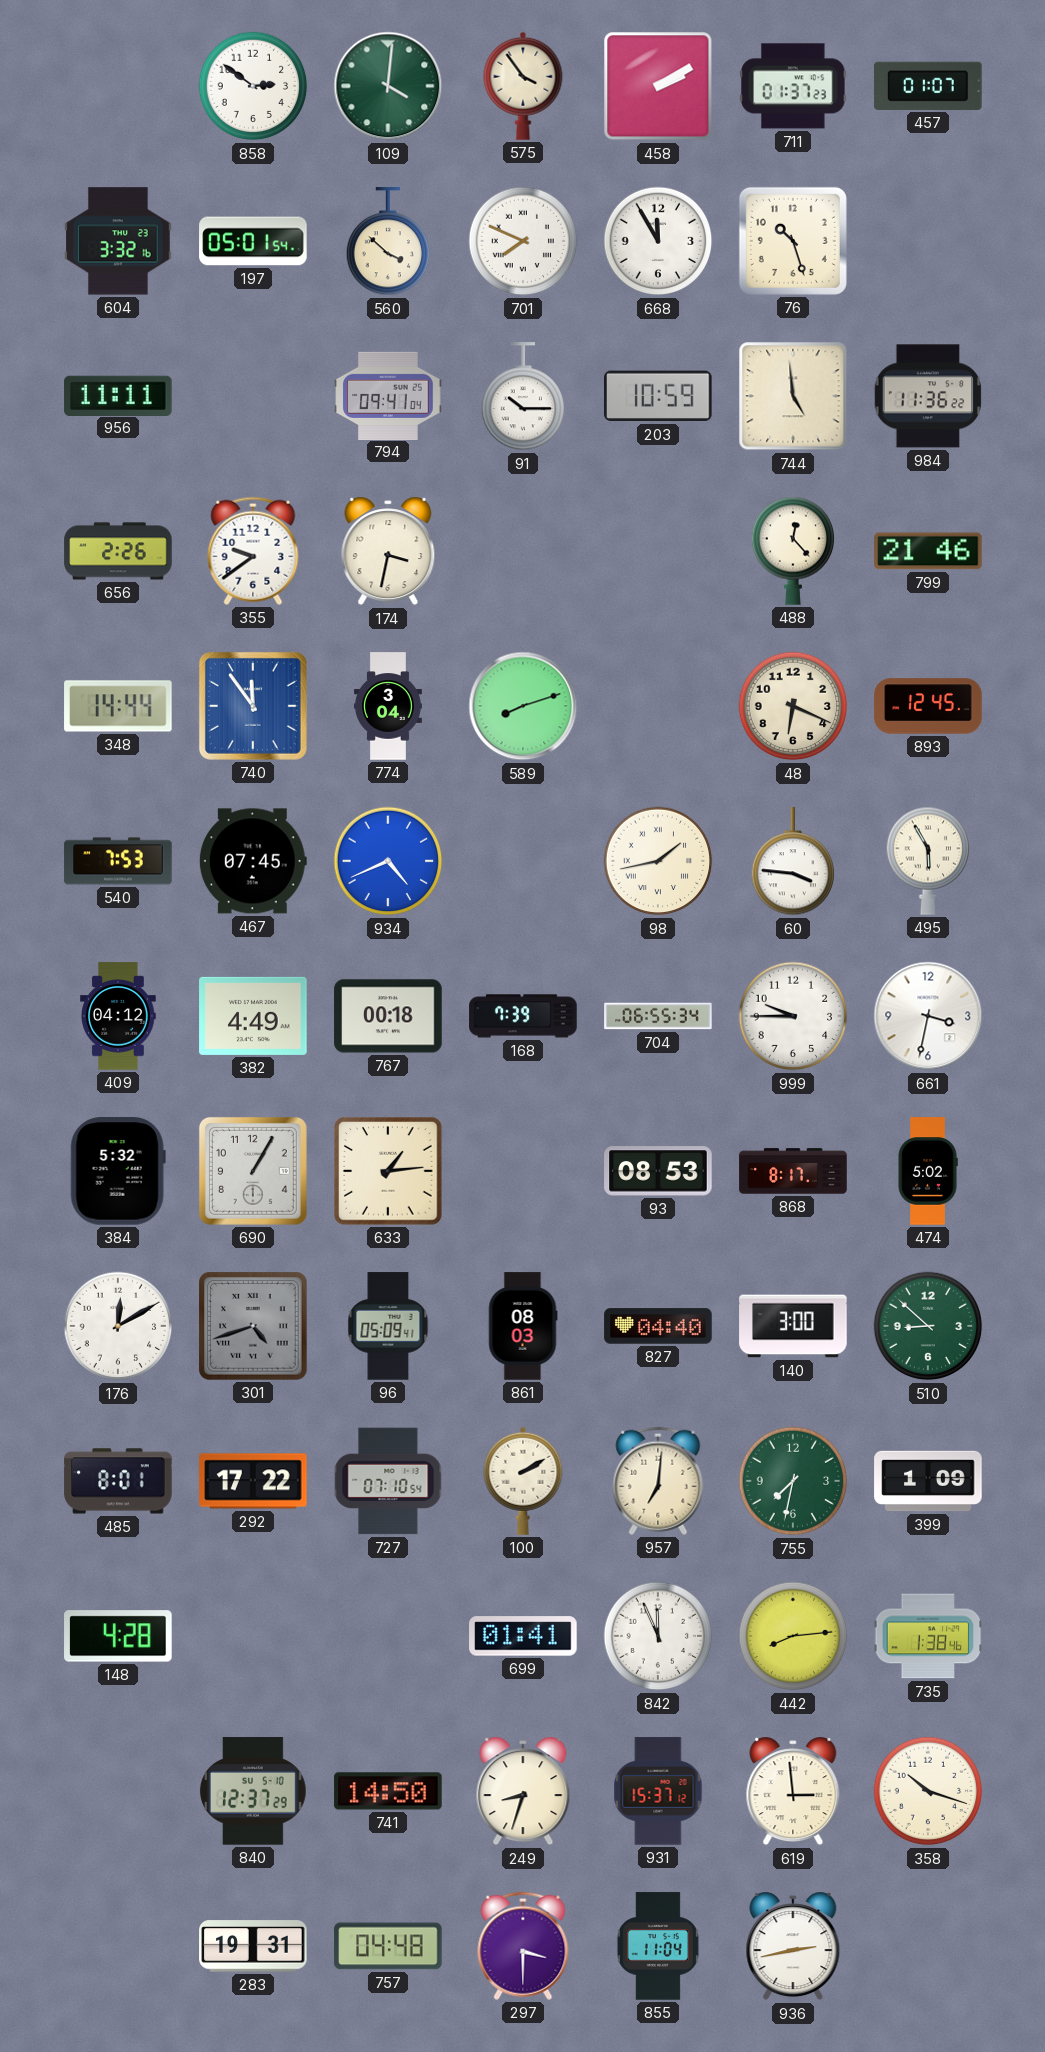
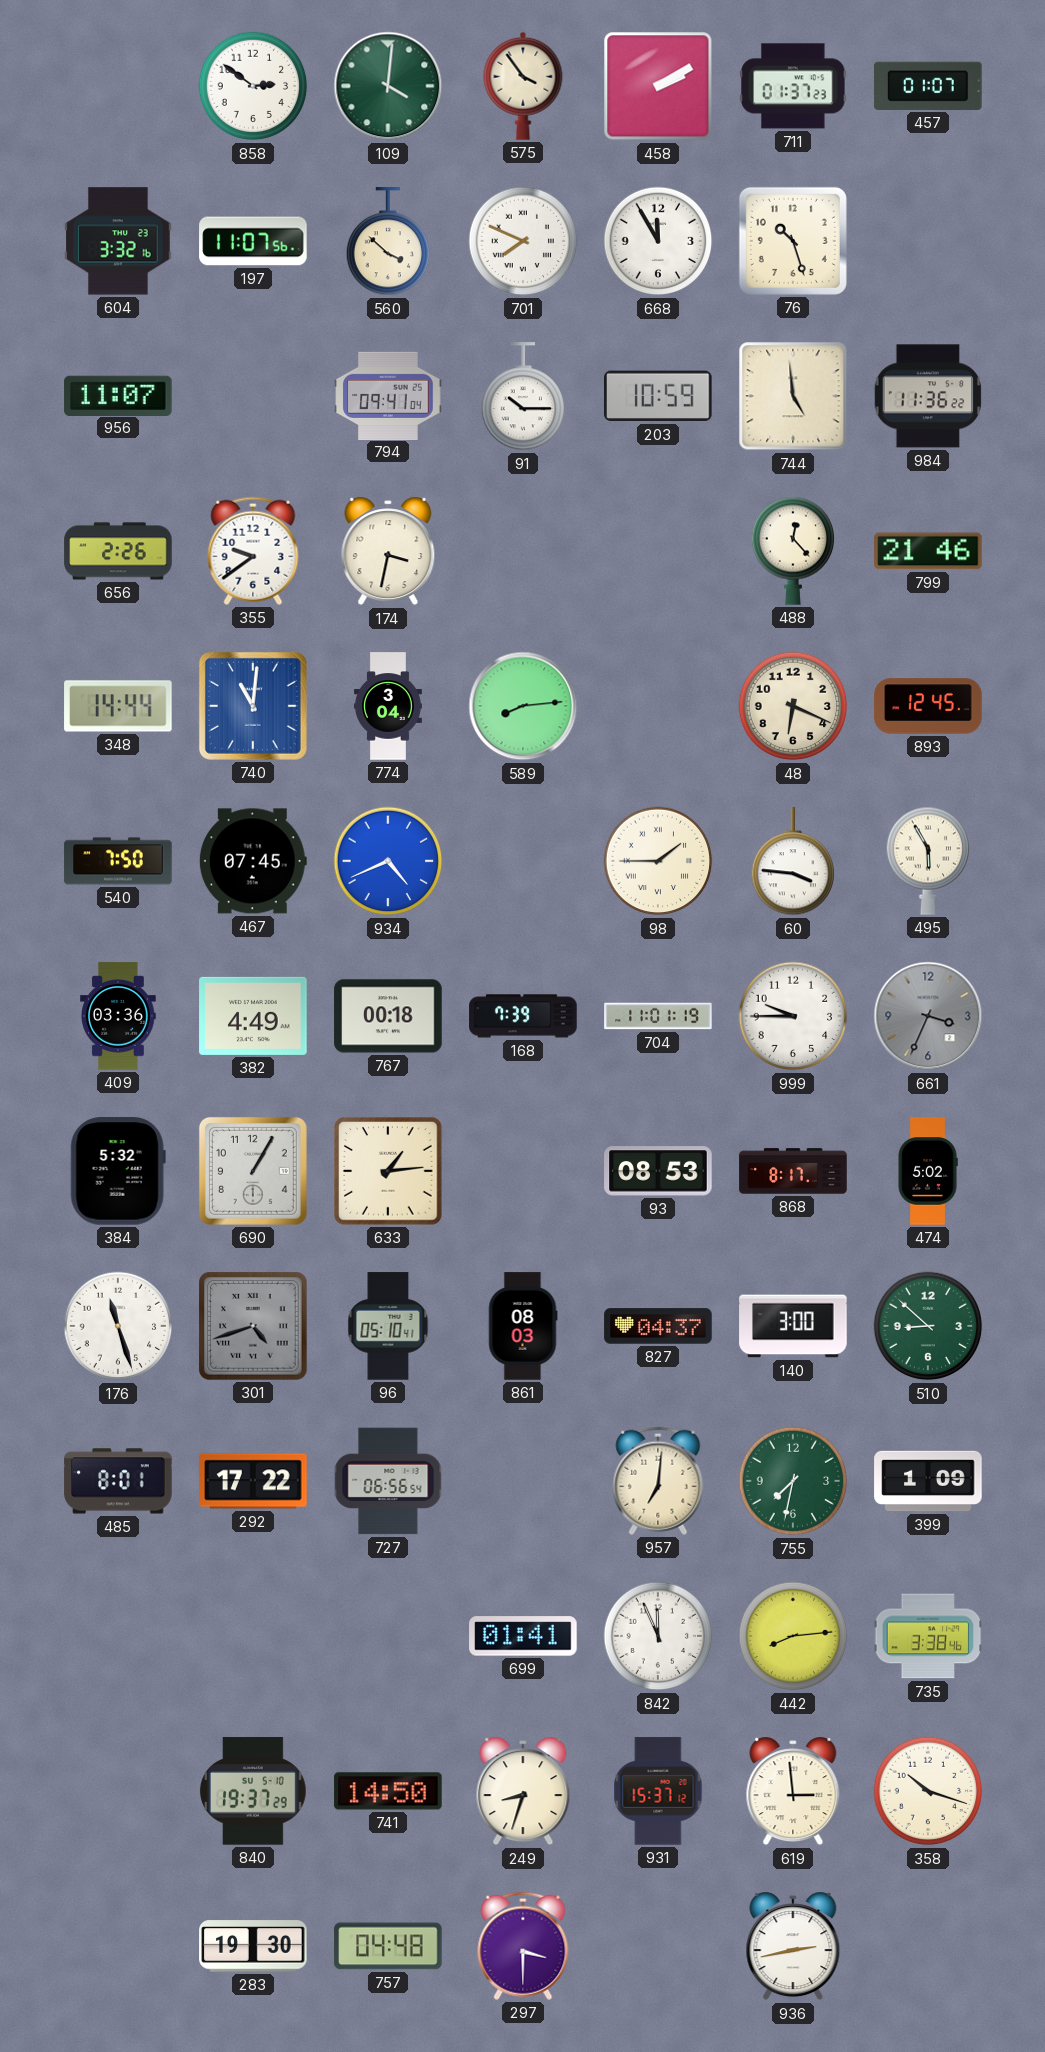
197: 05:01 -> 11:07
956: 11:11 -> 11:07
740: 11:54 -> 11:01
589: 8:12 -> 8:14
540: 7:53 -> 7:50
98: 1:43 -> 1:45
409: 04:12 -> 03:36
704: 06:55 -> 11:01
661: 3:32 -> 3:34
661 dial: white -> grey
176: 12:10 -> 11:27
96: 05:09 -> 05:10
827: 04:40 -> 04:37
727: 07:10 -> 06:56
100: 2:10 -> none
148: 4:28 -> none
735: 1:38 -> 3:38
840: 12:37 -> 19:37
283: 19:31 -> 19:30
855: 11:04 -> none
